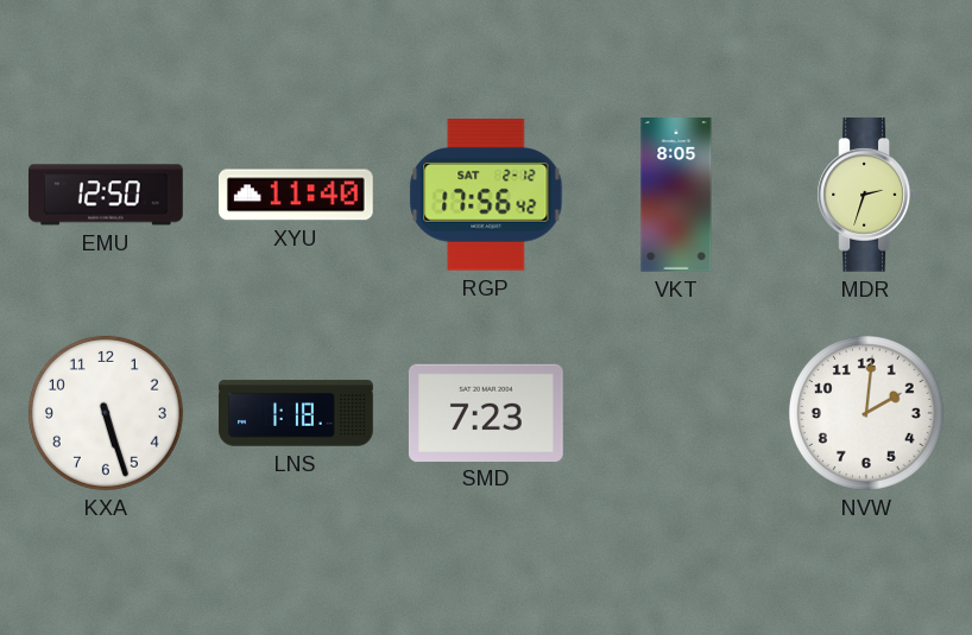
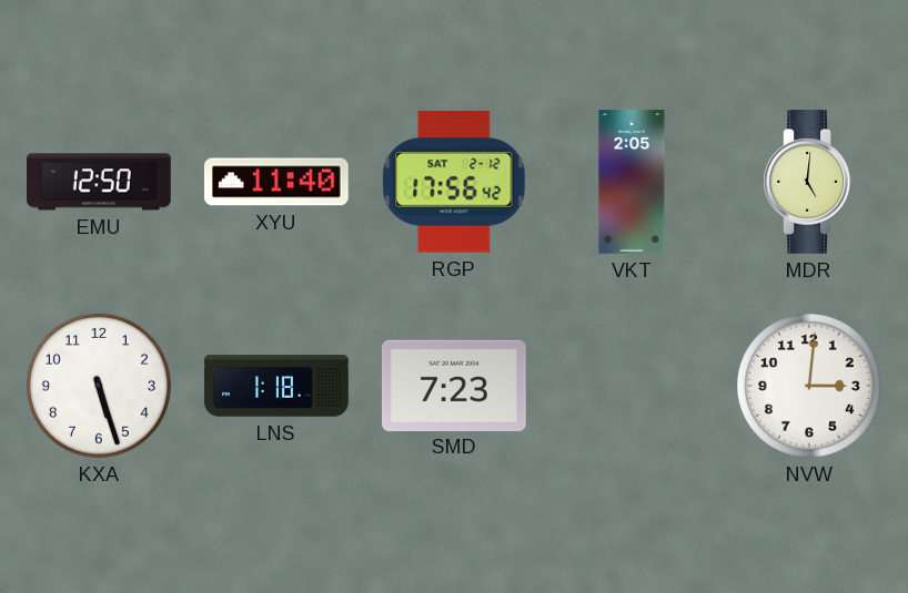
VKT: 8:05 -> 2:05
MDR: 2:33 -> 5:01
NVW: 2:01 -> 3:01
